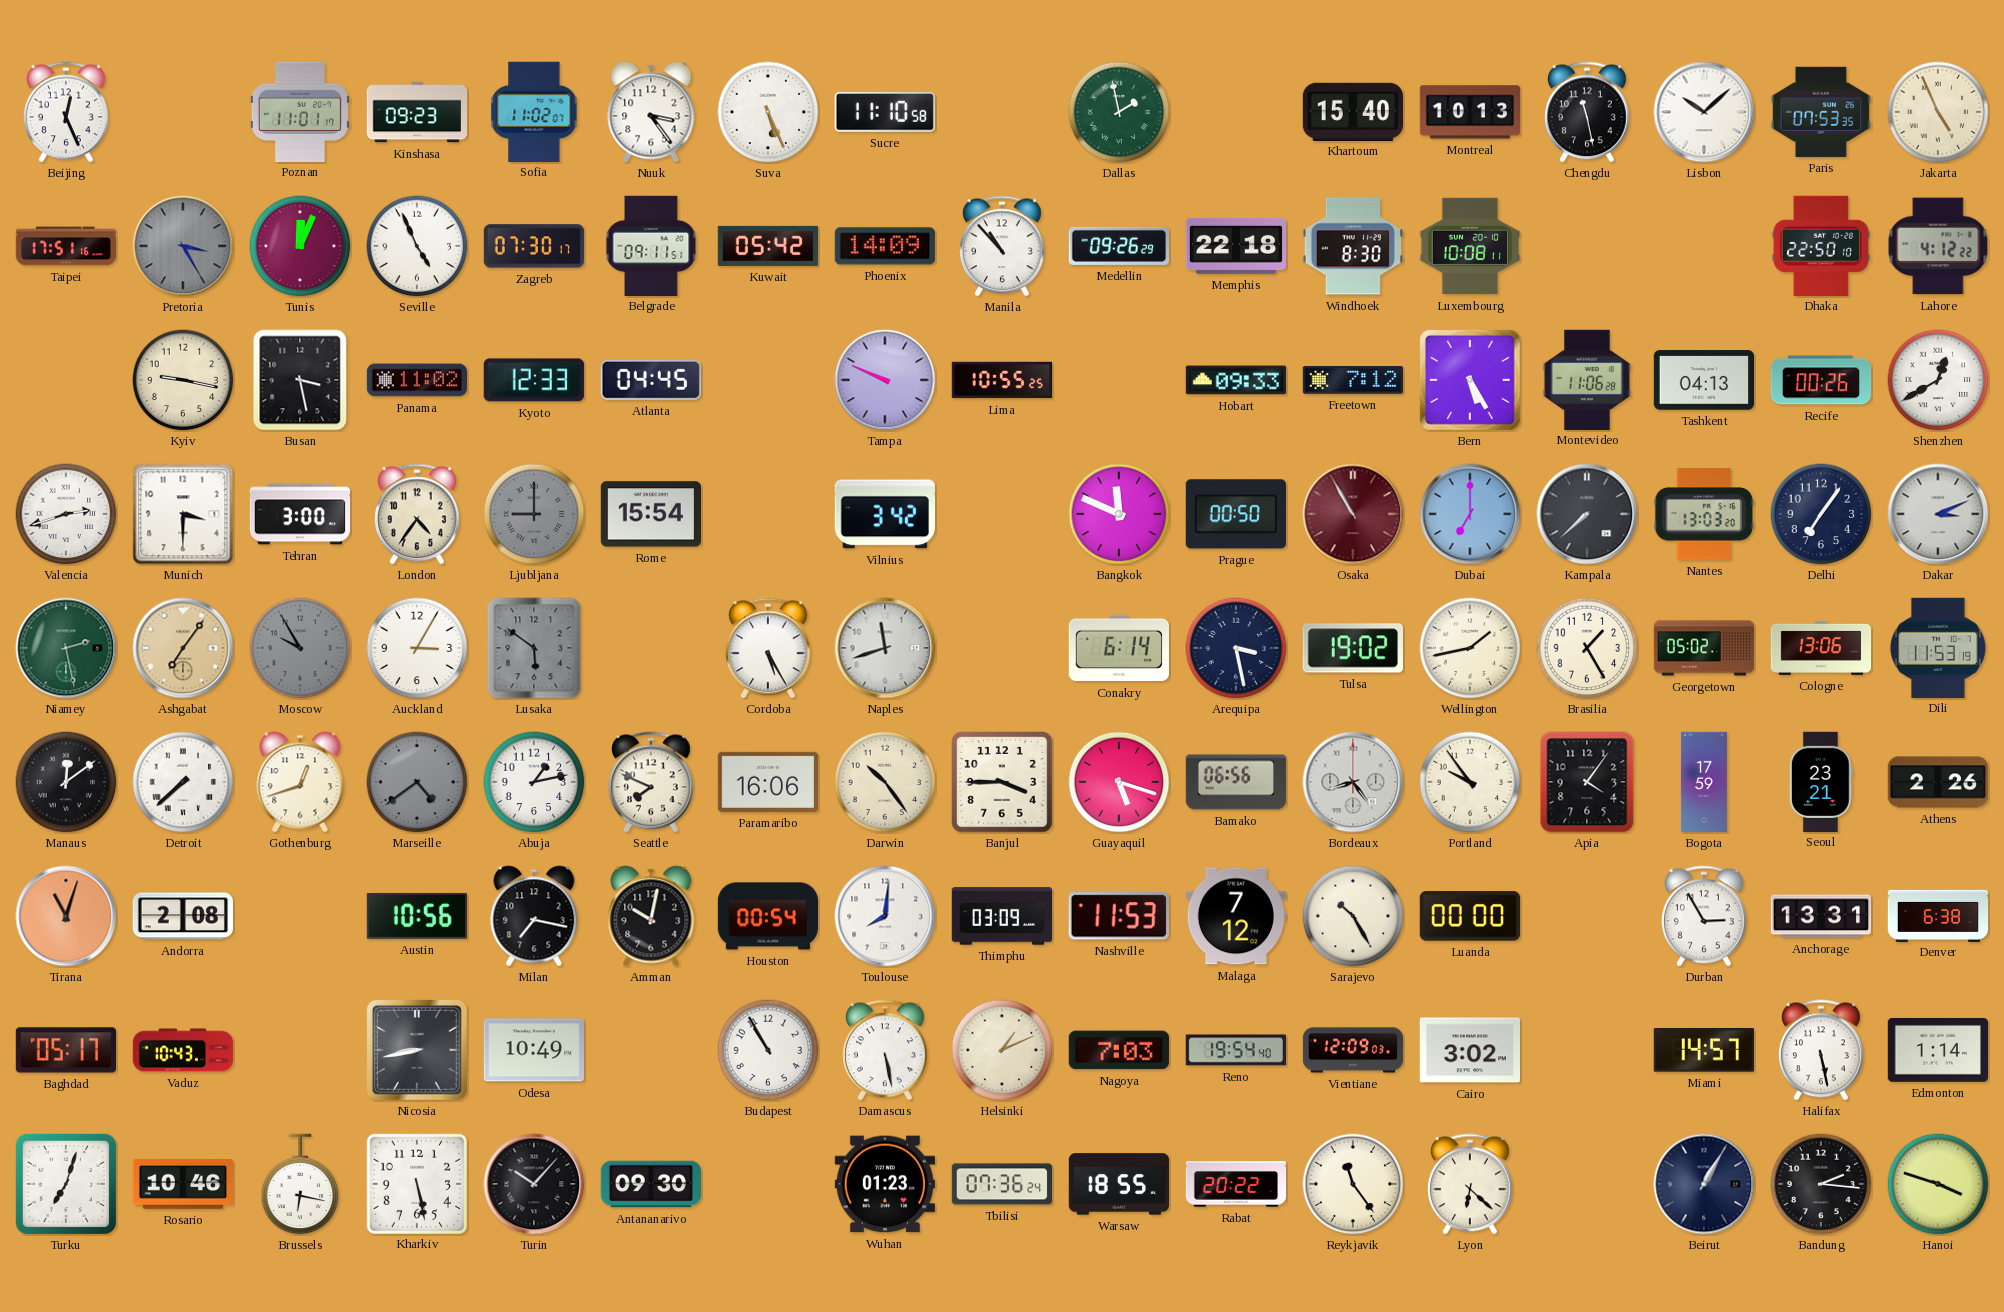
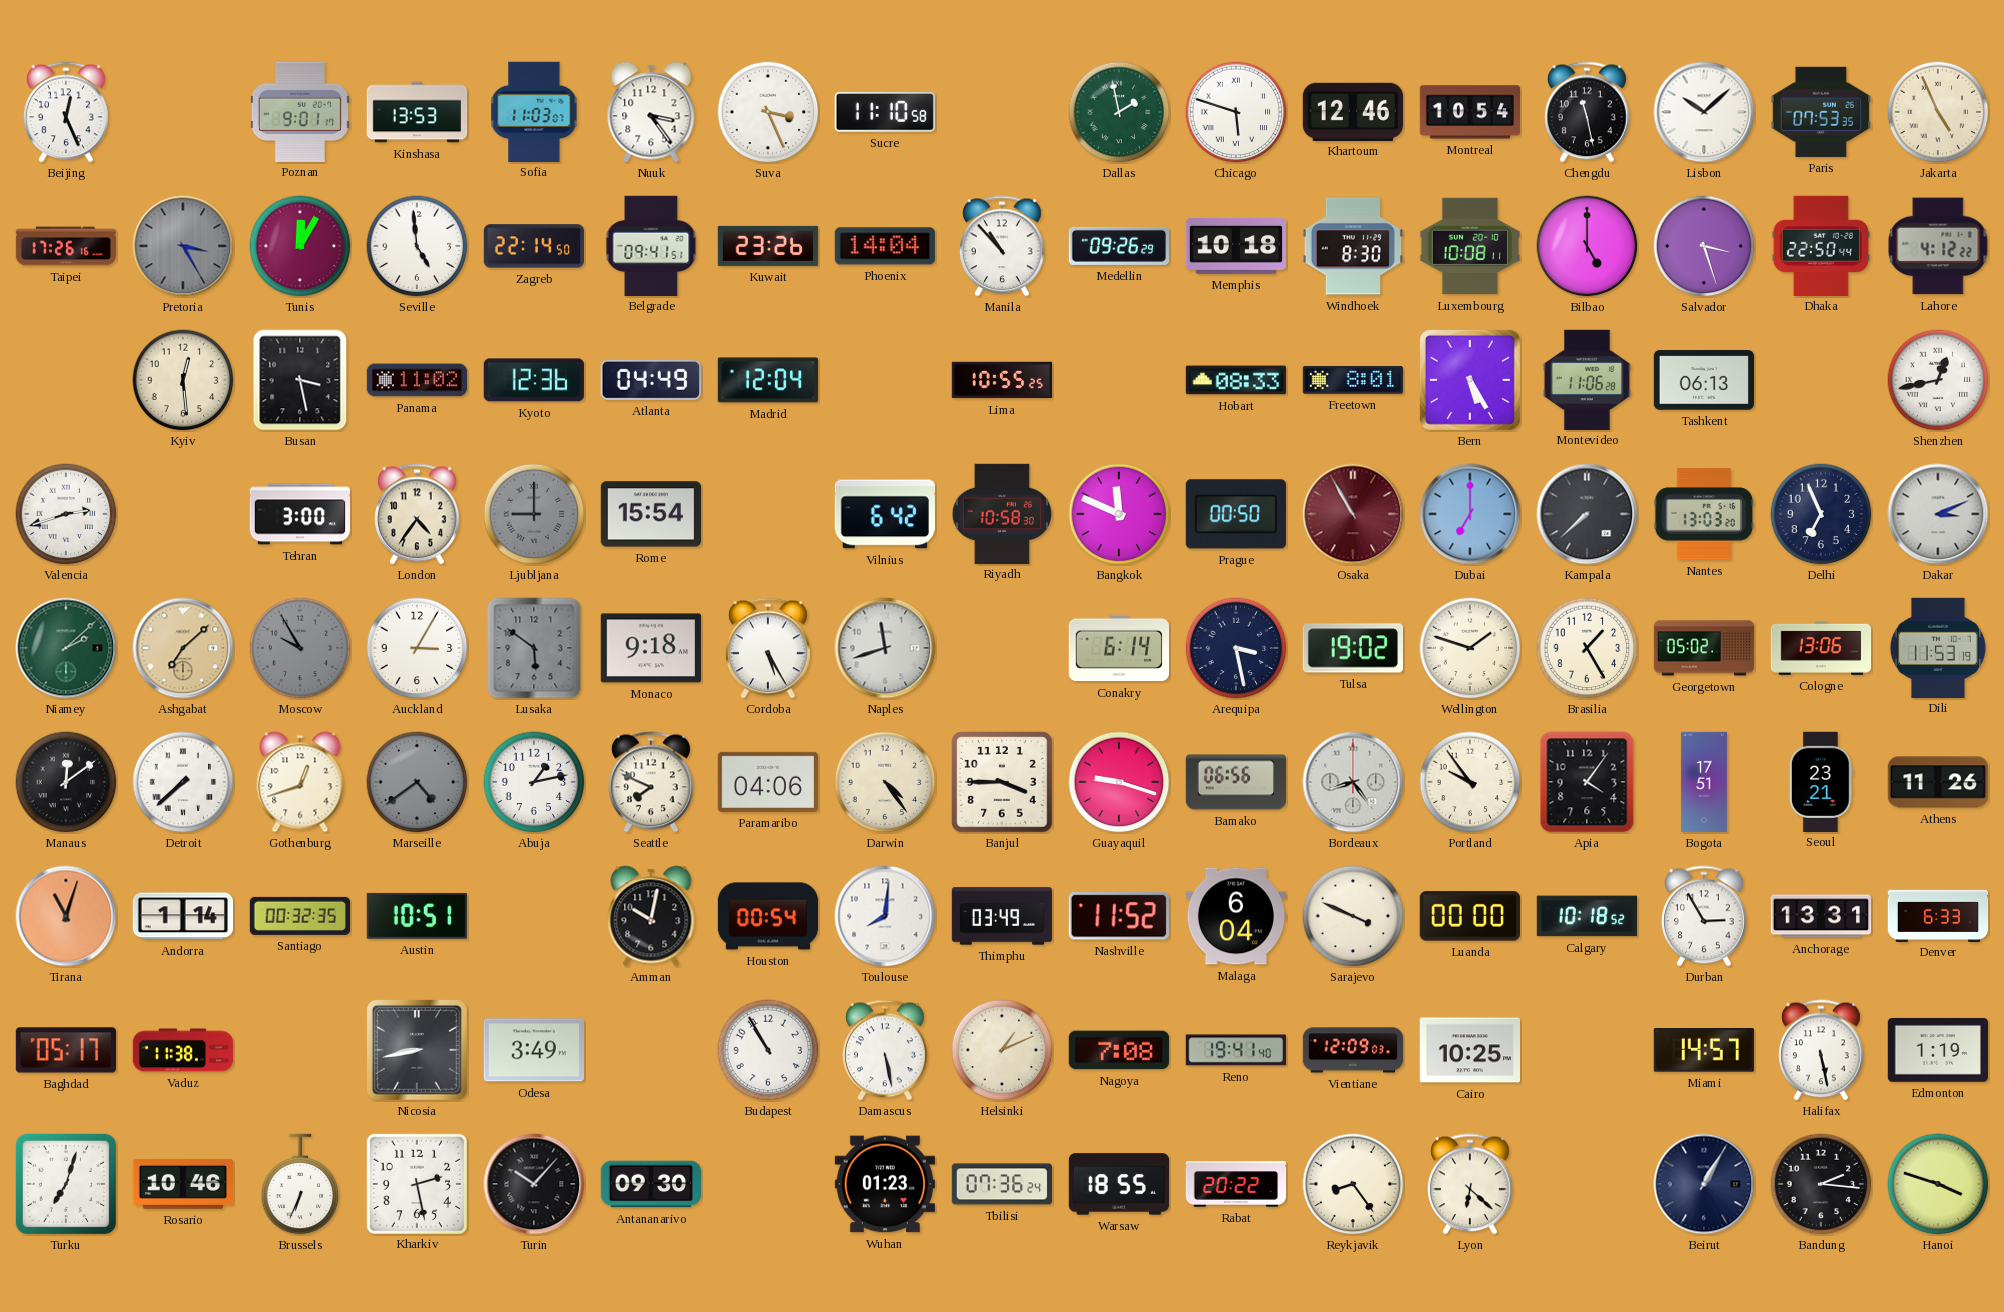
Poznan: 11:01 -> 9:01
Kinshasa: 09:23 -> 13:53
Sofia: 11:02 -> 11:03
Suva: 5:26 -> 3:26
Chicago: none -> 5:48
Khartoum: 15:40 -> 12:46
Montreal: 10:13 -> 10:54
Taipei: 17:51 -> 17:26
Tunis: 12:04 -> 12:05
Seville: 4:56 -> 4:59
Zagreb: 07:30 -> 22:14
Belgrade: 09:11 -> 09:41
Kuwait: 05:42 -> 23:26
Phoenix: 14:09 -> 14:04
Memphis: 22:18 -> 10:18
Bilbao: none -> 5:00
Salvador: none -> 3:27
Dhaka: 22:50:10 -> 22:50:44
Kyiv: 9:17 -> 12:29
Kyoto: 12:33 -> 12:36
Atlanta: 04:45 -> 04:49
Madrid: none -> 12:04
Tampa: 9:49 -> none
Hobart: 09:33 -> 08:33
Freetown: 7:12 -> 8:01
Tashkent: 04:13 -> 06:13
Recife: 00:26 -> none
Shenzhen: 12:40 -> 12:43
Munich: 3:30 -> none
Vilnius: 3:42 -> 6:42
Riyadh: none -> 10:58
Delhi: 7:06 -> 6:56
Niamey: 2:28 -> 2:08
Ashgabat: 7:06 -> 7:08
Monaco: none -> 9:18
Wellington: 1:43 -> 1:48
Paramaribo: 16:06 -> 04:06
Darwin: 10:24 -> 4:24
Guayaquil: 5:18 -> 9:18
Bogota: 17:59 -> 17:51
Athens: 2:26 -> 11:26
Andorra: 2:08 -> 1:14
Santiago: none -> 00:32
Austin: 10:56 -> 10:51
Milan: 7:17 -> none
Thimphu: 03:09 -> 03:49
Nashville: 11:53 -> 11:52
Malaga: 7:12 -> 6:04
Sarajevo: 10:25 -> 3:49
Calgary: none -> 10:18
Denver: 6:38 -> 6:33
Vaduz: 10:43 -> 11:38
Odesa: 10:49 -> 3:49
Nagoya: 7:03 -> 7:08
Reno: 19:54 -> 19:41
Cairo: 3:02 -> 10:25
Edmonton: 1:14 -> 1:19
Brussels: 6:17 -> 6:34
Kharkiv: 5:28 -> 2:28
Reykjavik: 11:24 -> 8:24
